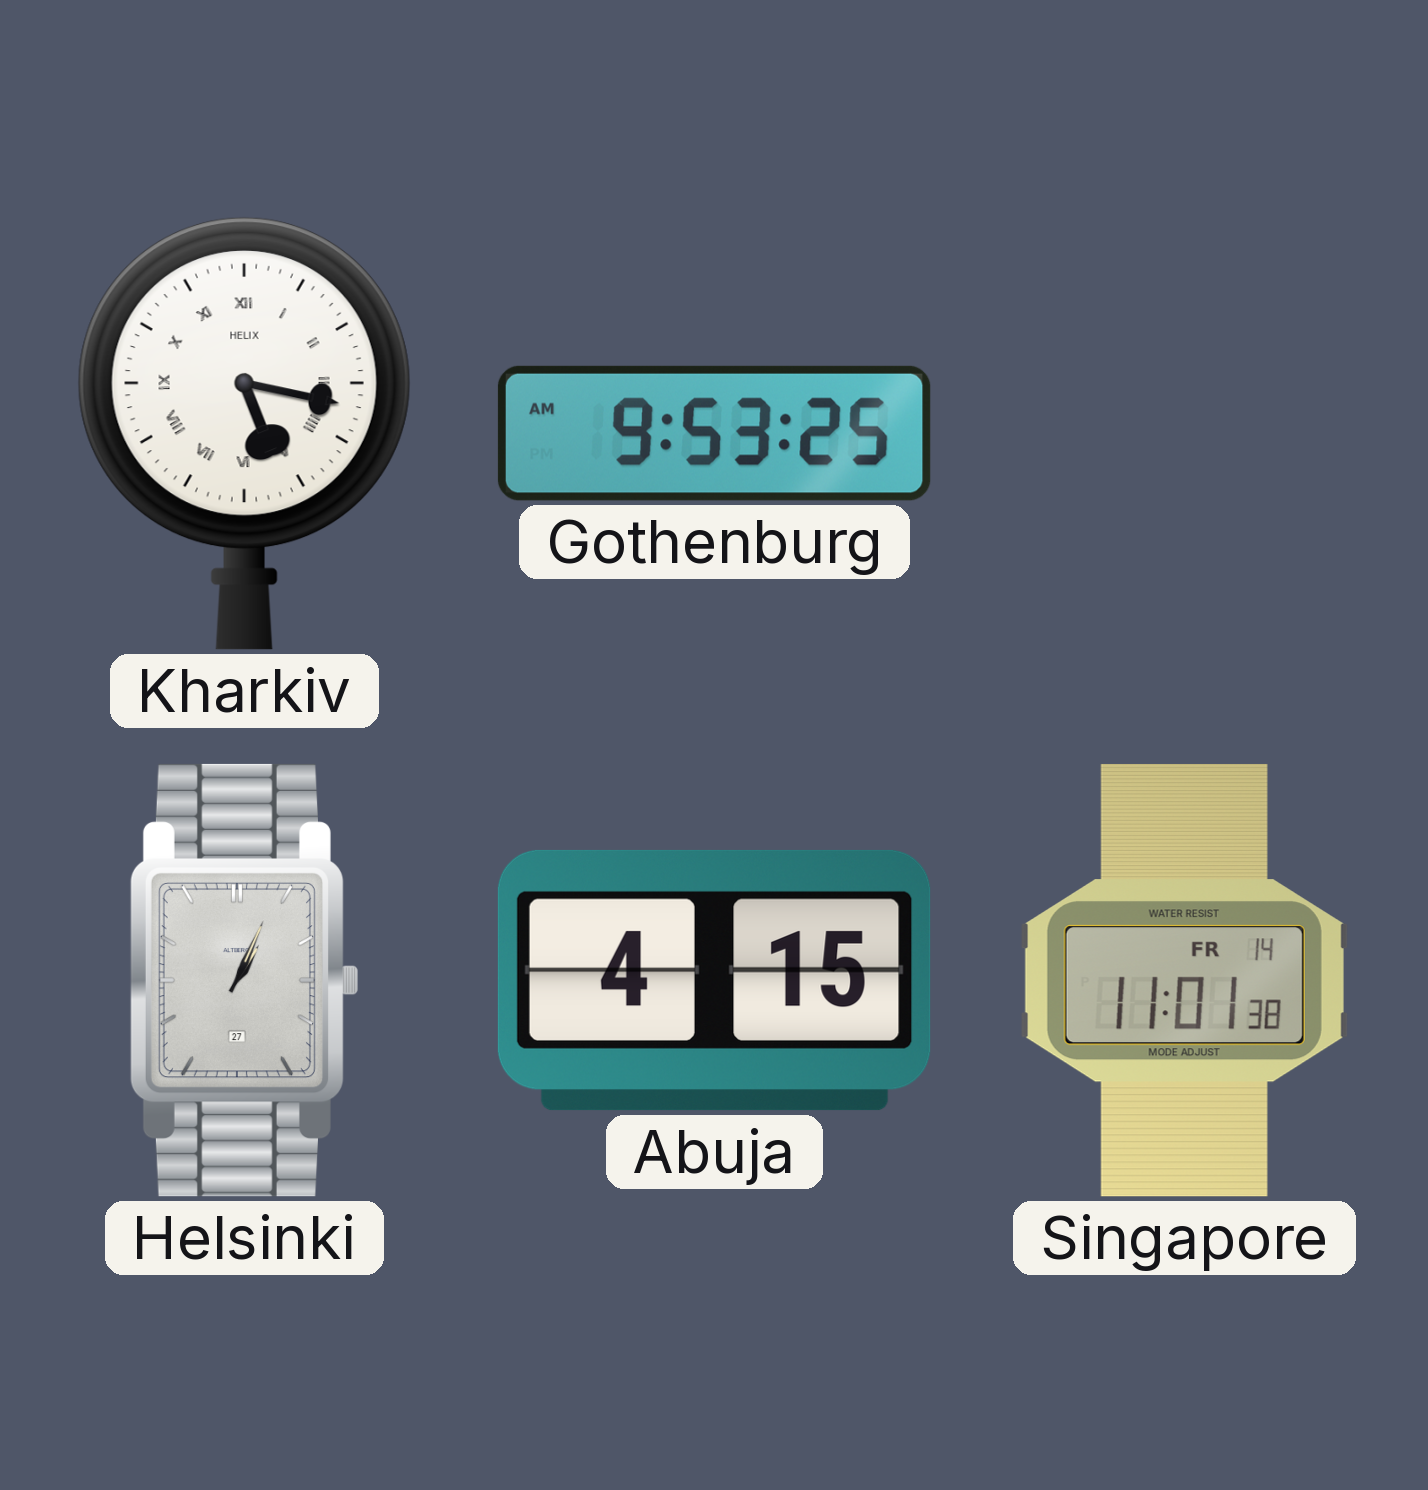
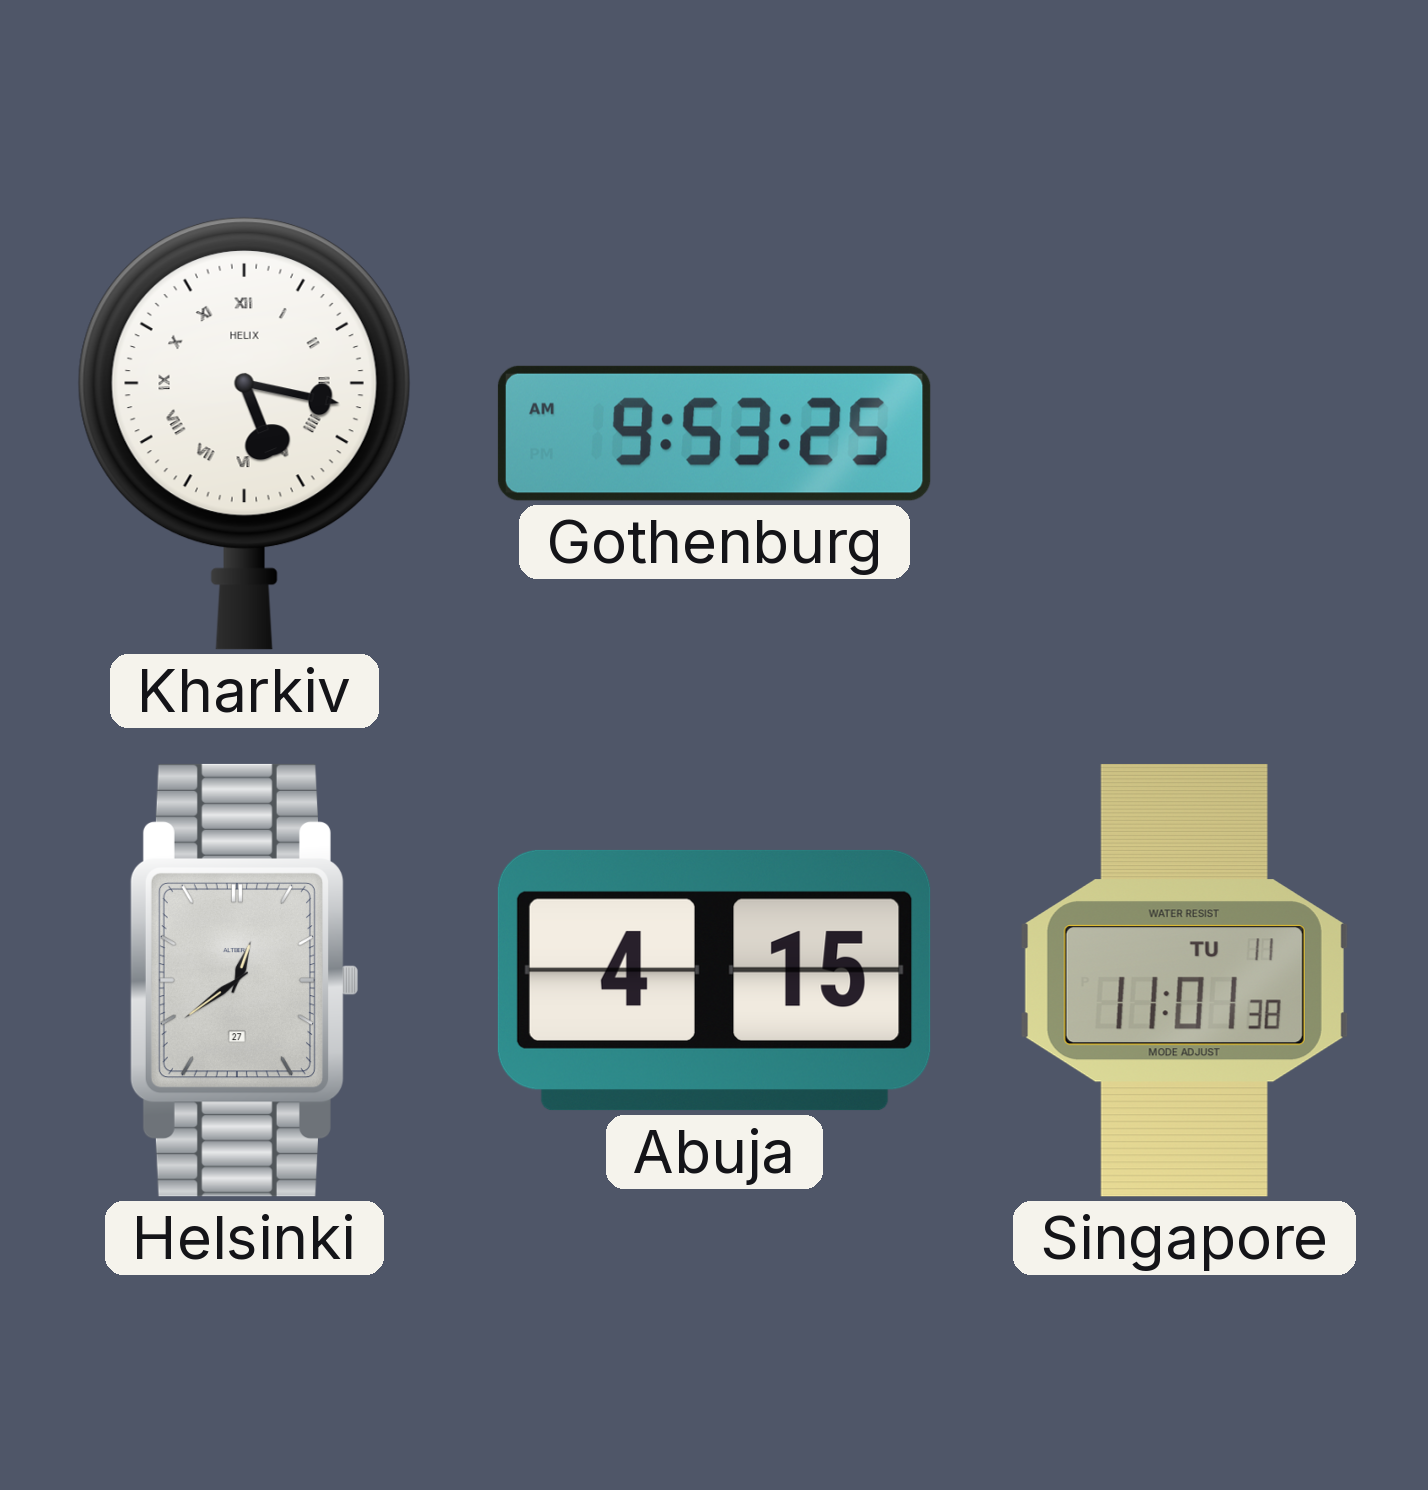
Helsinki: 1:04 -> 12:39
Singapore date: FR 14 -> TU 11
